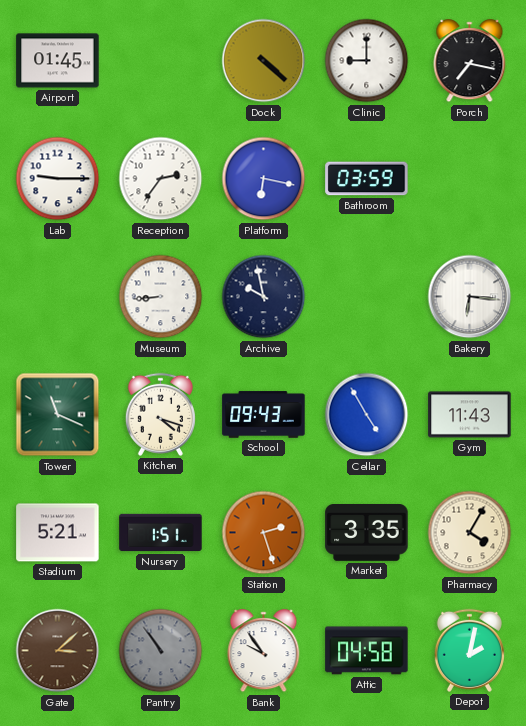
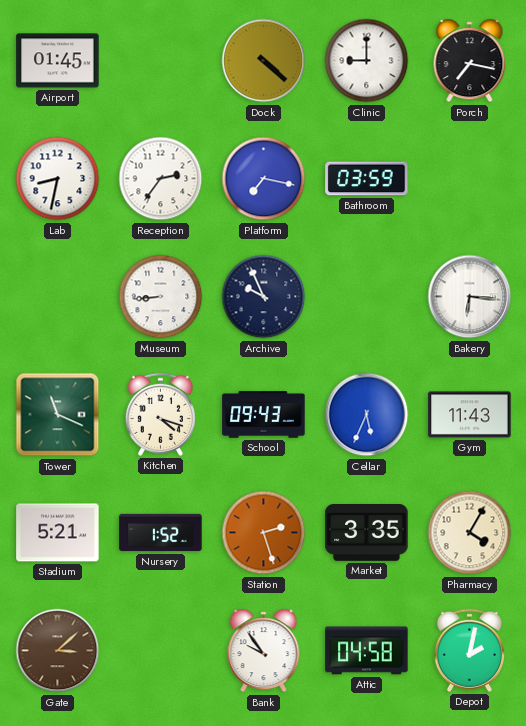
Lab: 9:15 -> 8:32
Platform: 6:17 -> 7:17
Archive: 9:58 -> 9:56
Cellar: 4:55 -> 5:34
Nursery: 1:51 -> 1:52
Pantry: 10:54 -> none
